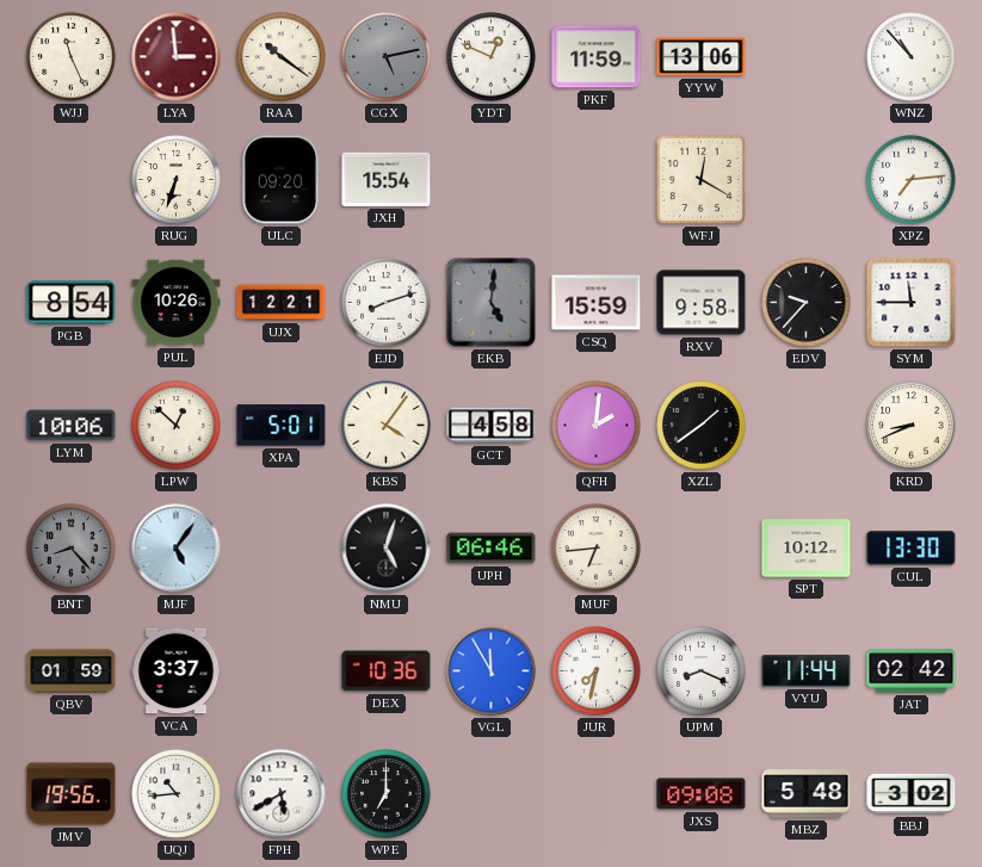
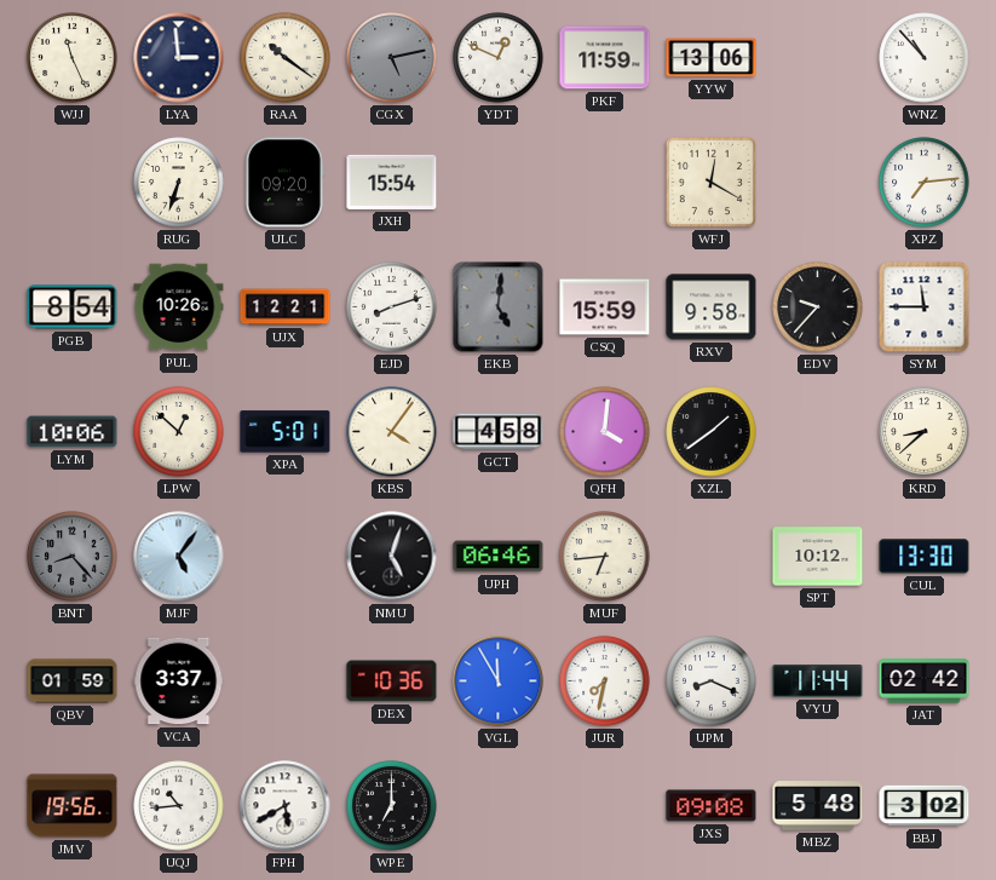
LYA dial: burgundy -> navy
QFH: 2:01 -> 4:01
KRD: 8:41 -> 8:38
